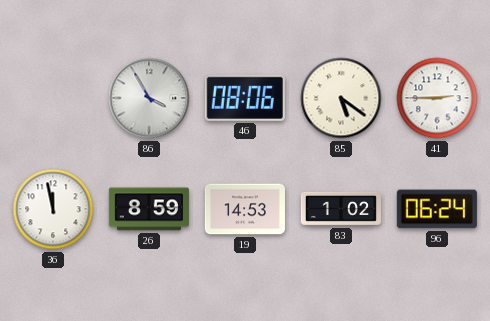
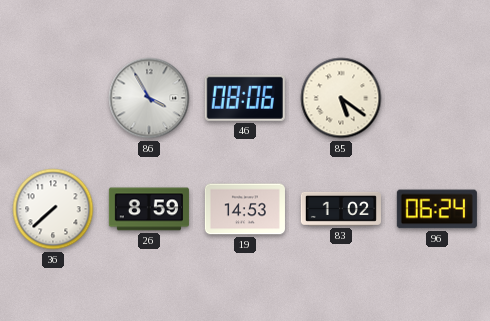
41: 2:45 -> none
36: 11:58 -> 7:38
